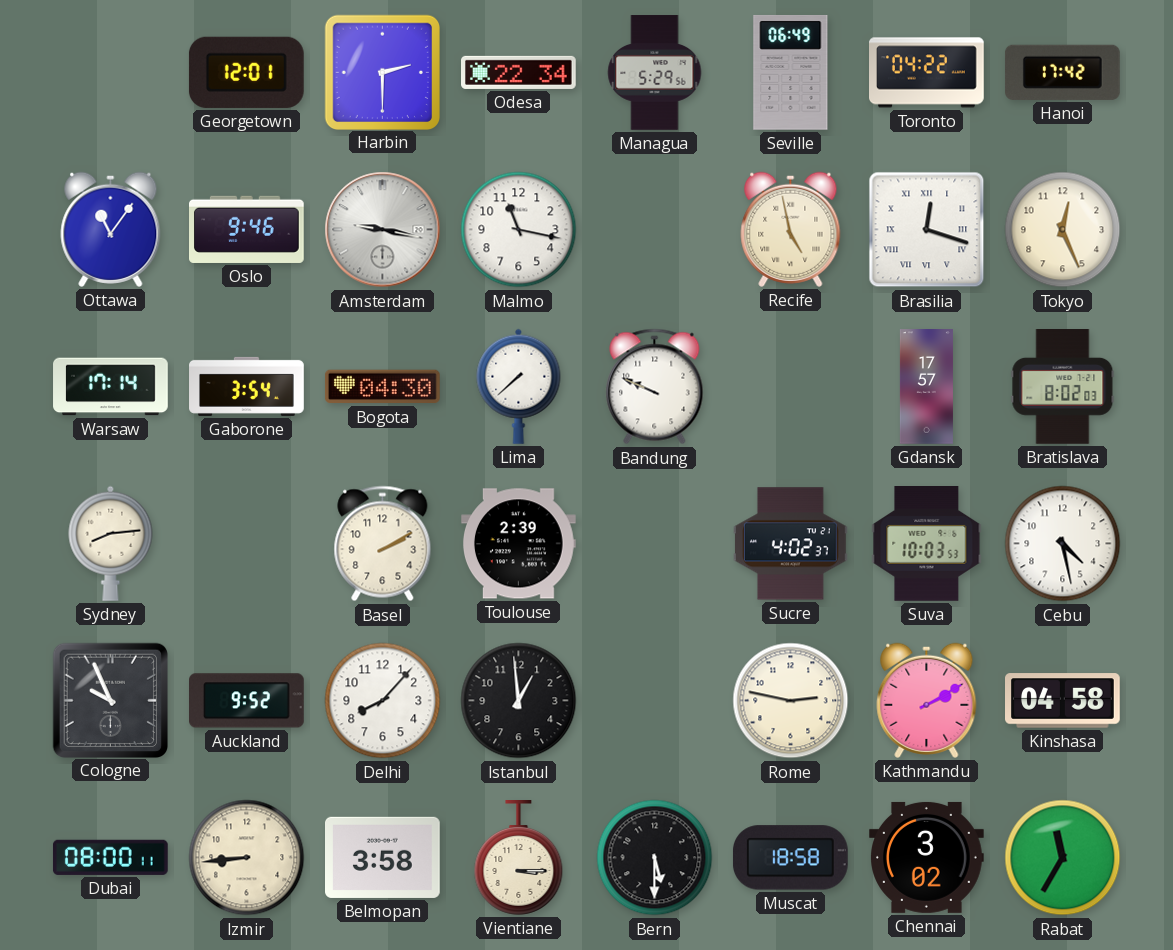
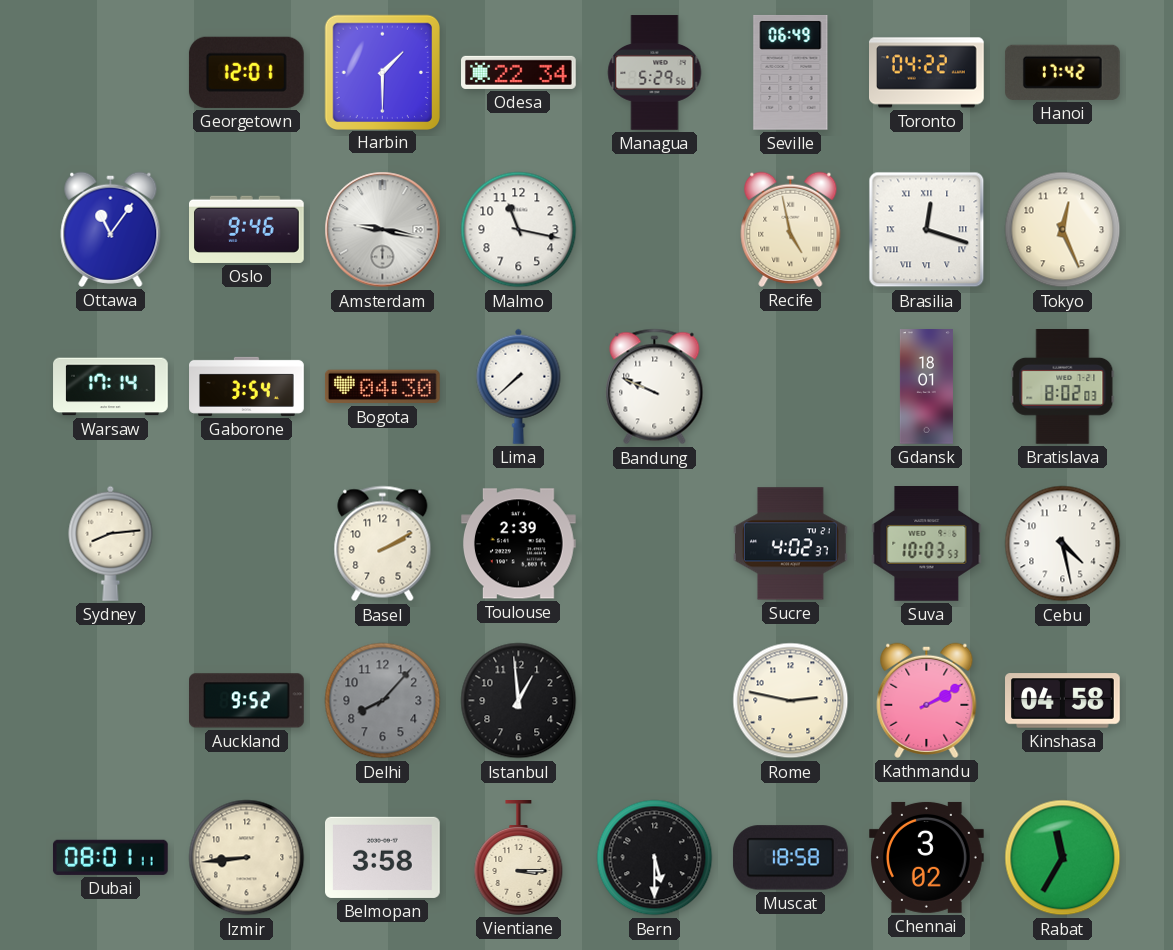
Harbin: 2:30 -> 1:30
Gdansk: 17:57 -> 18:01
Cologne: 9:56 -> none
Delhi dial: white -> grey
Dubai: 08:00 -> 08:01
